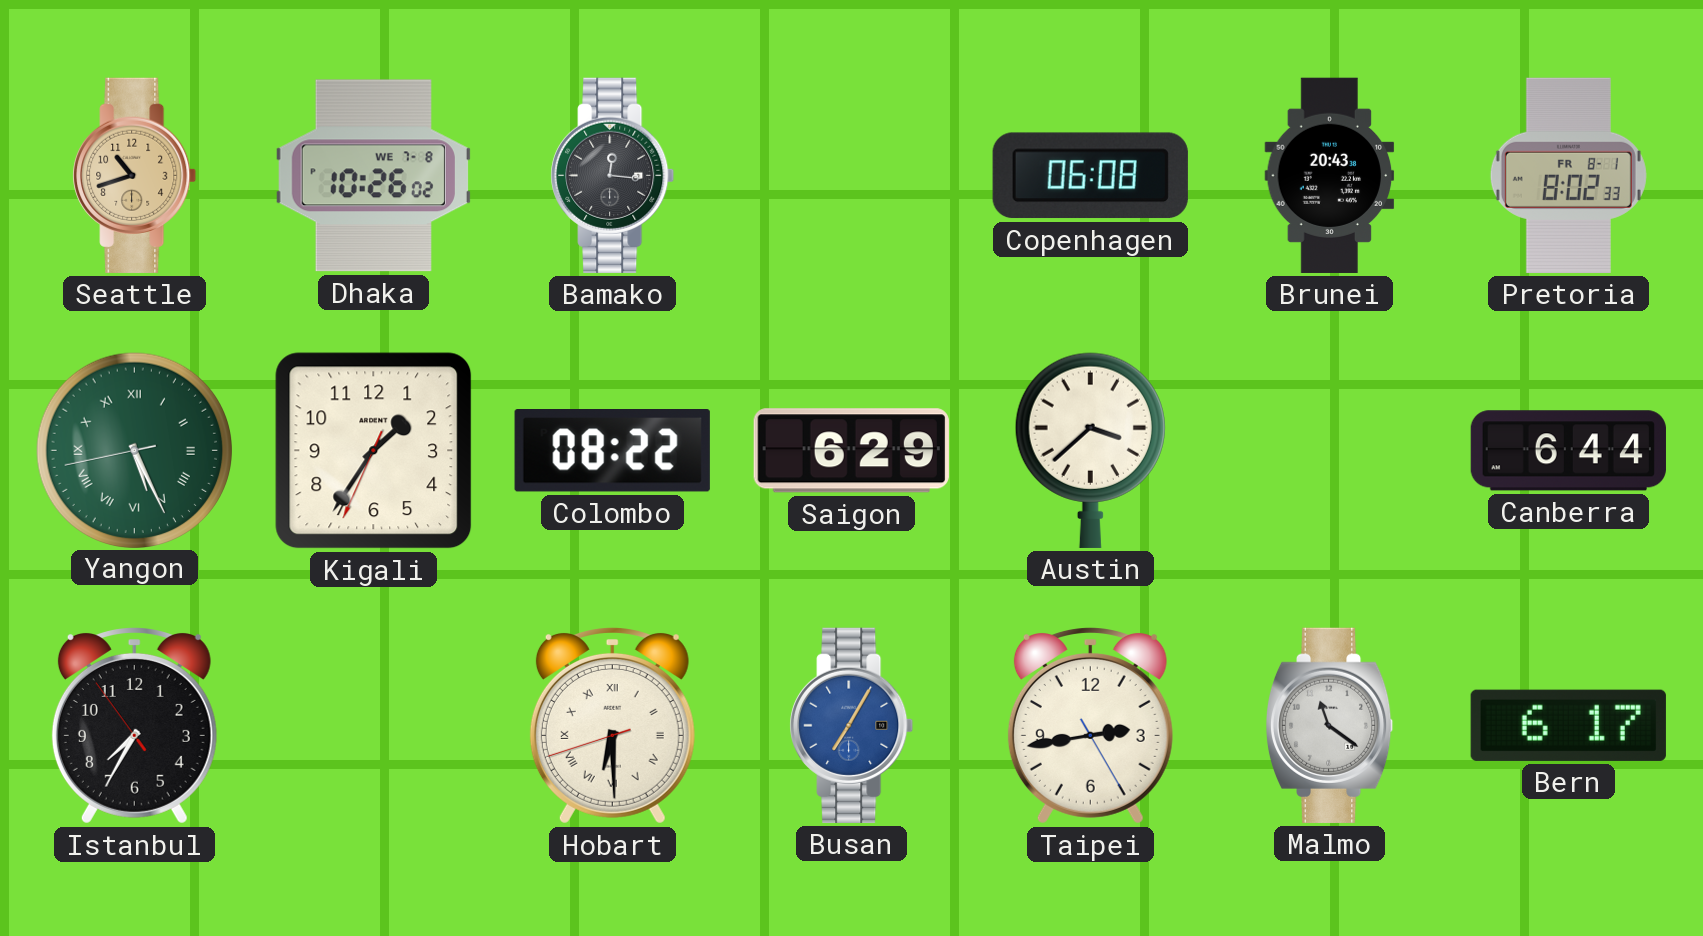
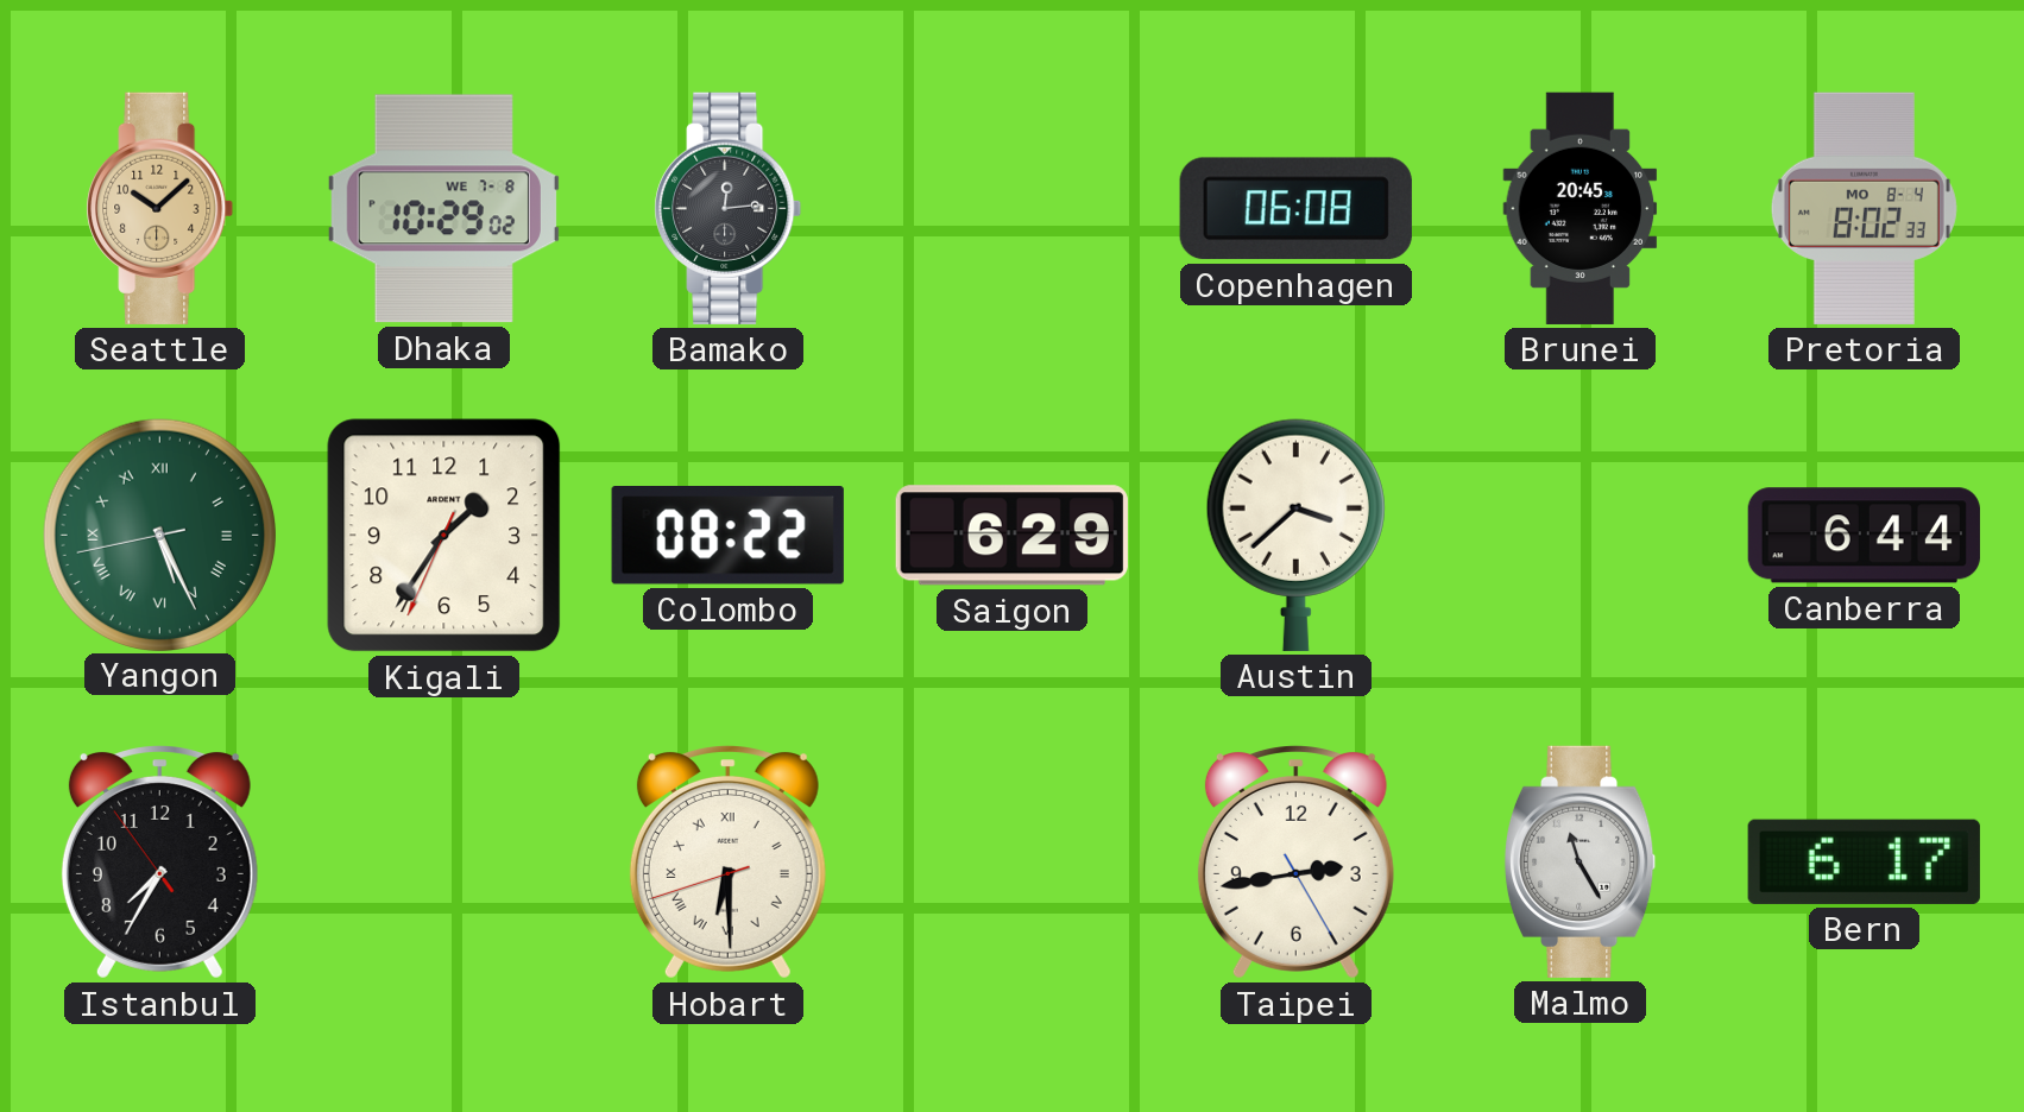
Seattle: 10:42 -> 10:08
Dhaka: 10:26 -> 10:29
Bamako: 12:16 -> 12:14
Brunei: 20:43 -> 20:45
Pretoria date: FR 8-1 -> MO 8-4
Busan: 7:05 -> none
Malmo: 11:21 -> 11:25
